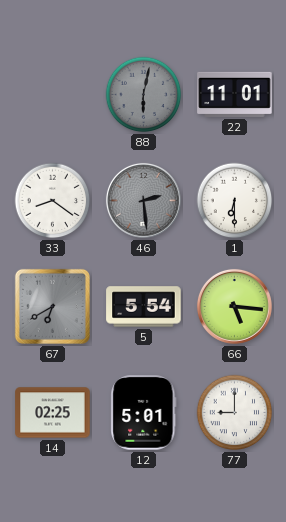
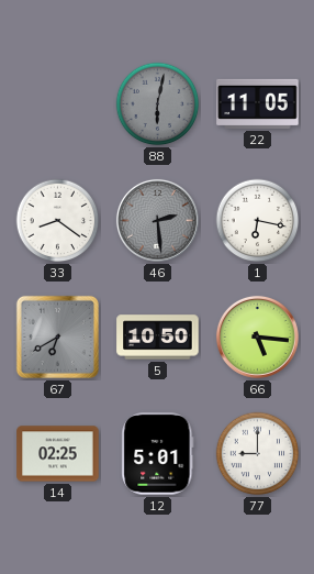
22: 11:01 -> 11:05
1: 6:30 -> 6:17
5: 5:54 -> 10:50
